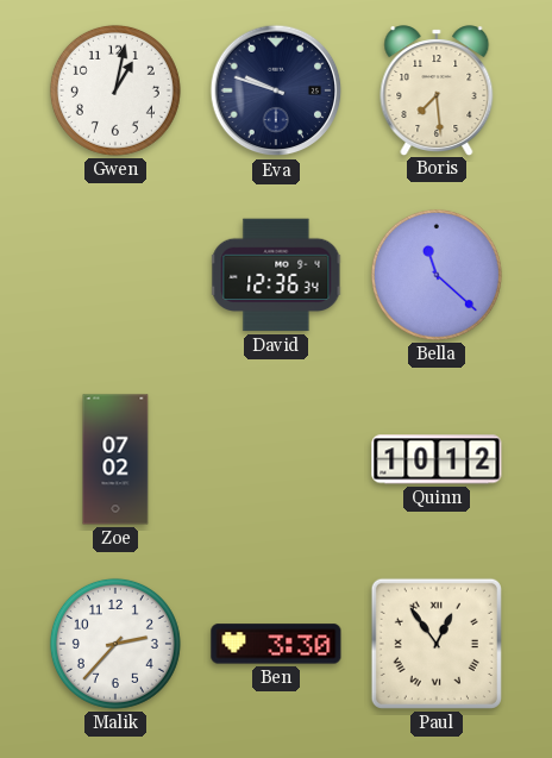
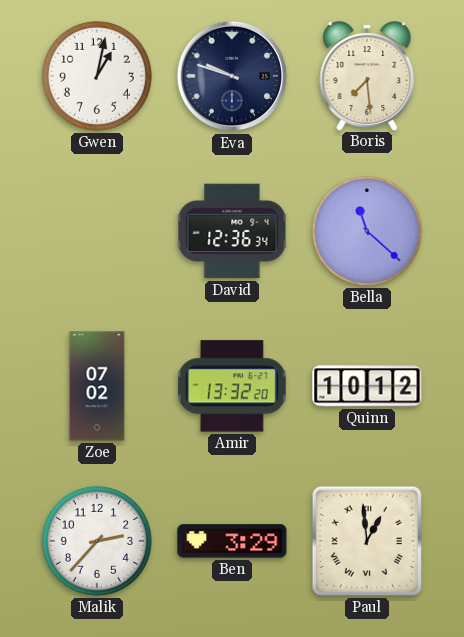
Amir: none -> 13:32
Ben: 3:30 -> 3:29
Paul: 12:54 -> 12:59
